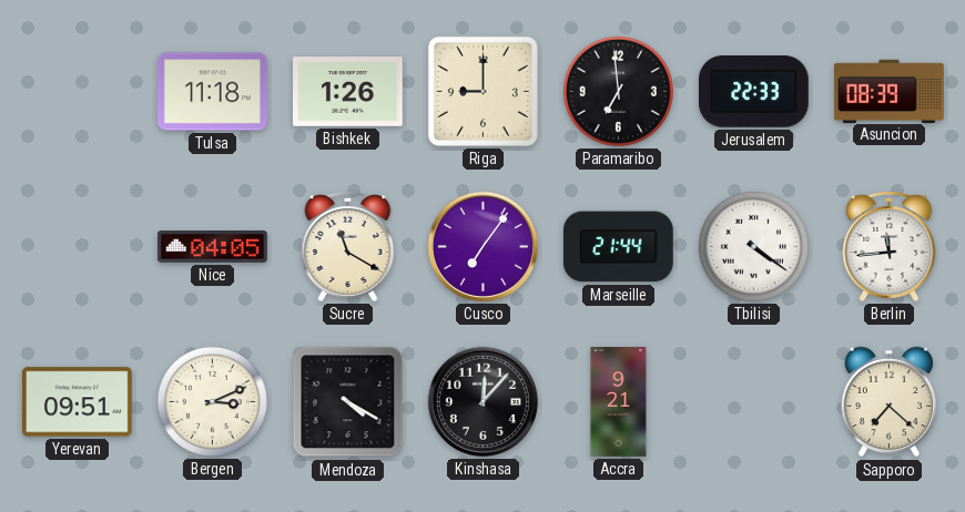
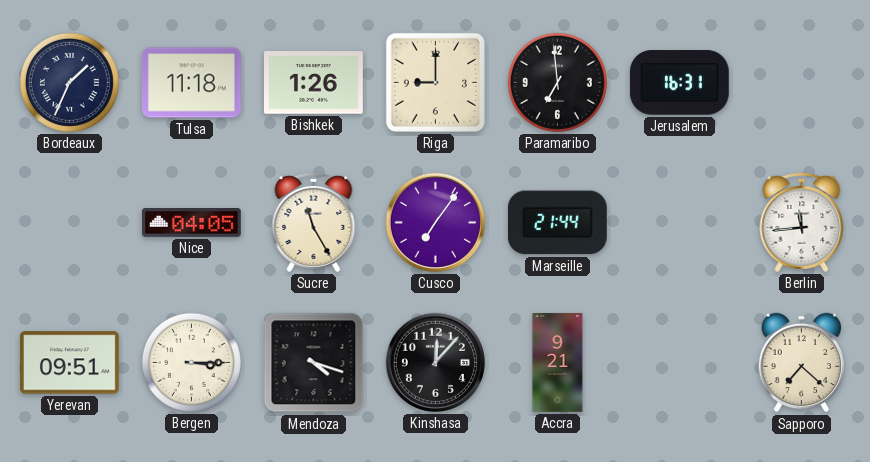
Bordeaux: none -> 1:34
Jerusalem: 22:33 -> 16:31
Asuncion: 08:39 -> none
Sucre: 11:20 -> 11:25
Tbilisi: 4:21 -> none
Bergen: 3:11 -> 3:15
Mendoza: 4:20 -> 4:18
